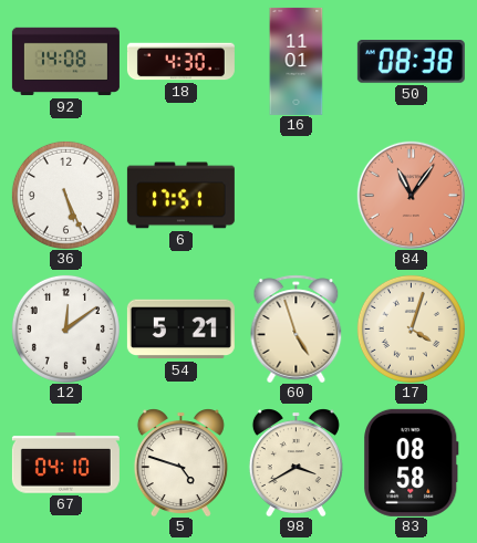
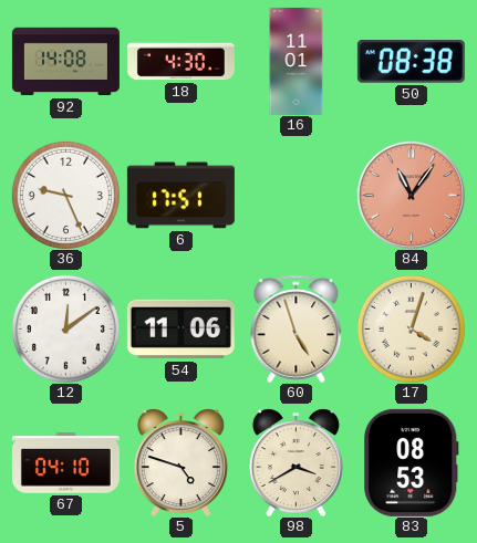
36: 5:26 -> 9:26
54: 5:21 -> 11:06
83: 08:58 -> 08:53
